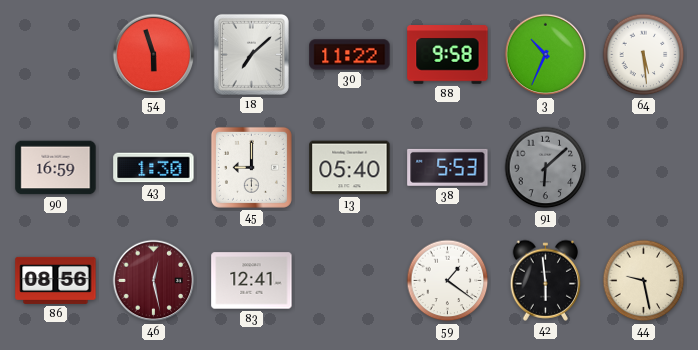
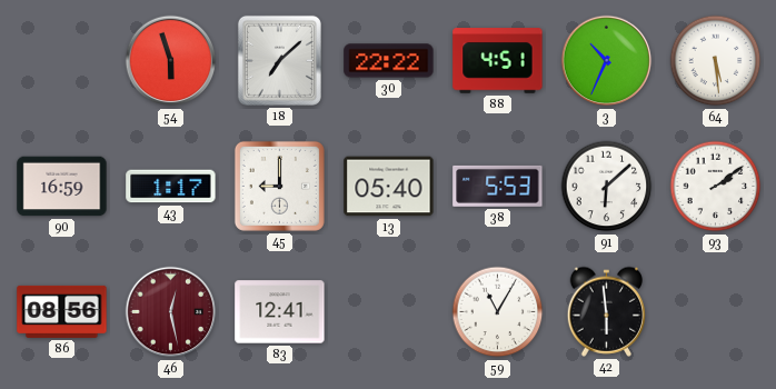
30: 11:22 -> 22:22
88: 9:58 -> 4:51
43: 1:30 -> 1:17
91 dial: grey -> white
93: none -> 2:09
59: 1:21 -> 11:05
44: 9:28 -> none
